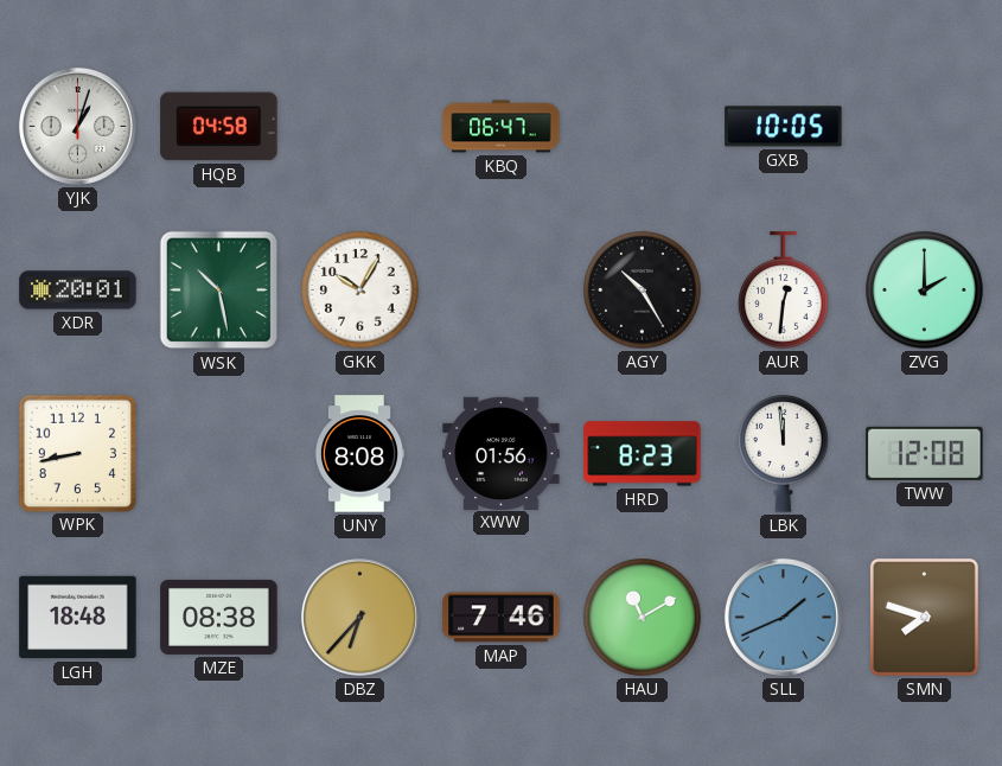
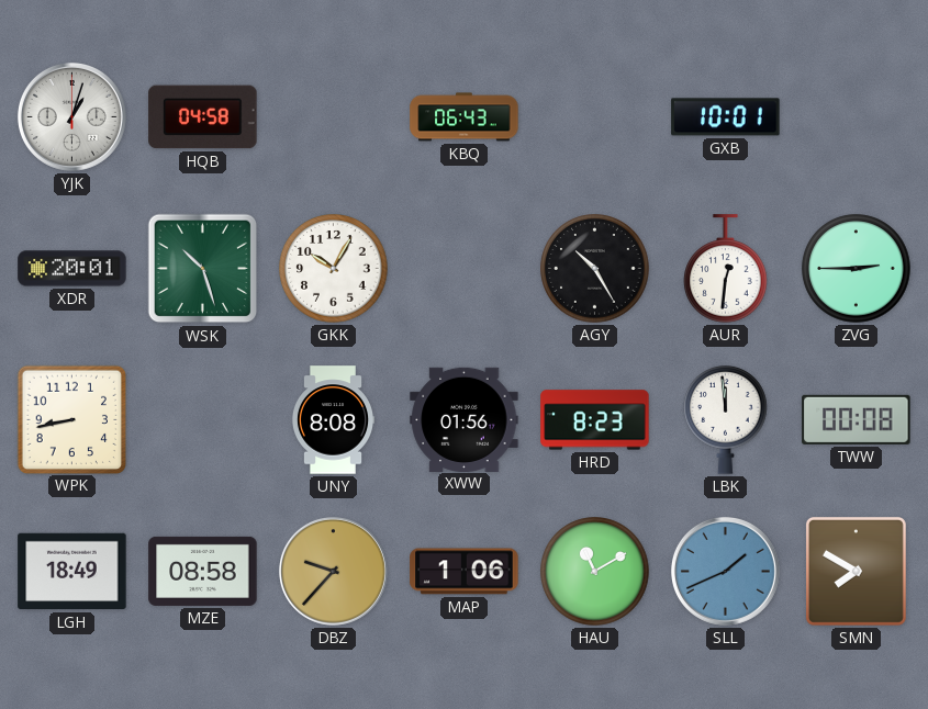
KBQ: 06:47 -> 06:43
GXB: 10:05 -> 10:01
WSK: 10:28 -> 10:27
ZVG: 2:00 -> 2:45
TWW: 12:08 -> 00:08
LGH: 18:48 -> 18:49
MZE: 08:38 -> 08:58
DBZ: 6:37 -> 9:37
MAP: 7:46 -> 1:06
SMN: 7:48 -> 7:50
